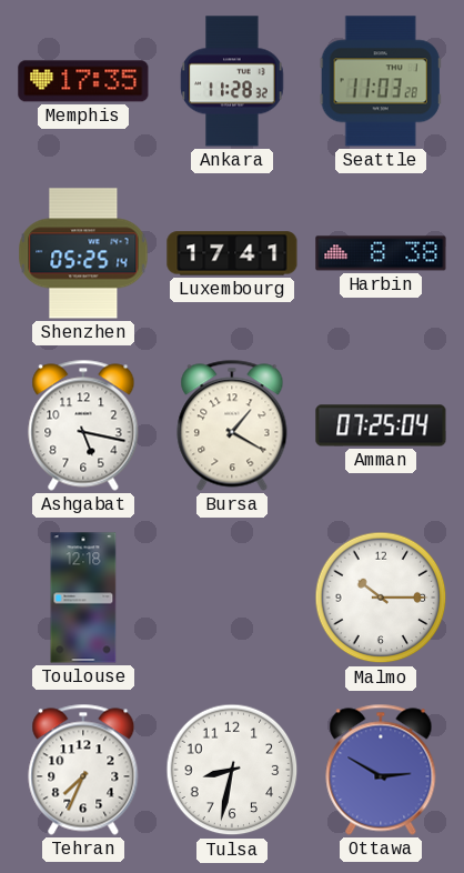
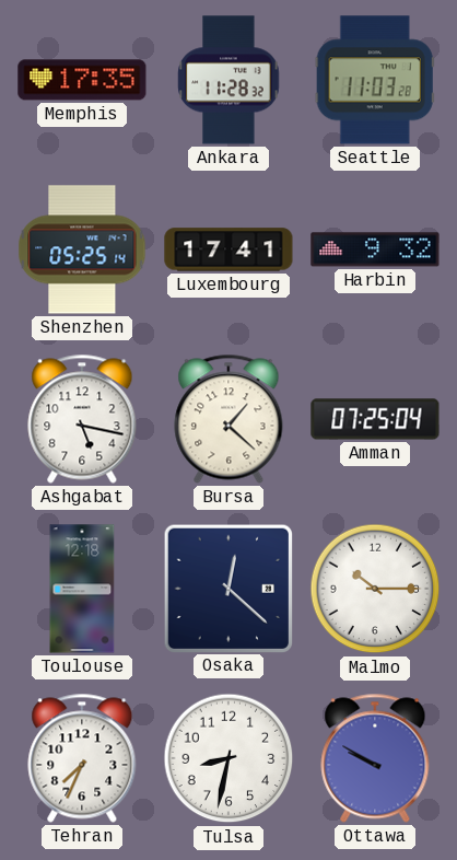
Harbin: 8:38 -> 9:32
Bursa: 1:20 -> 1:22
Osaka: none -> 12:22
Ottawa: 2:50 -> 9:50
